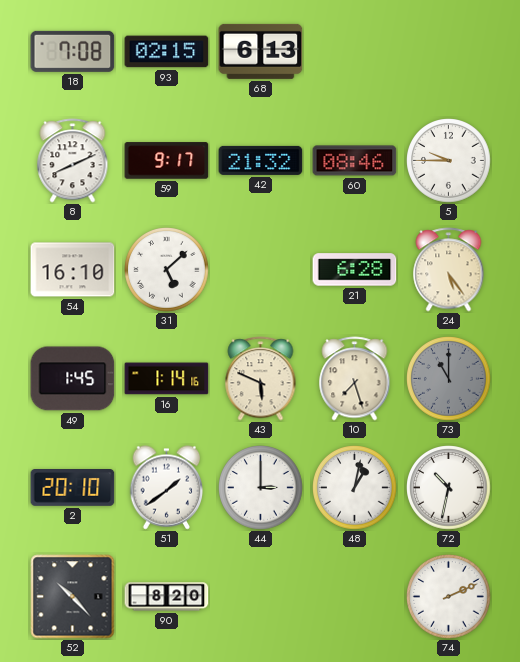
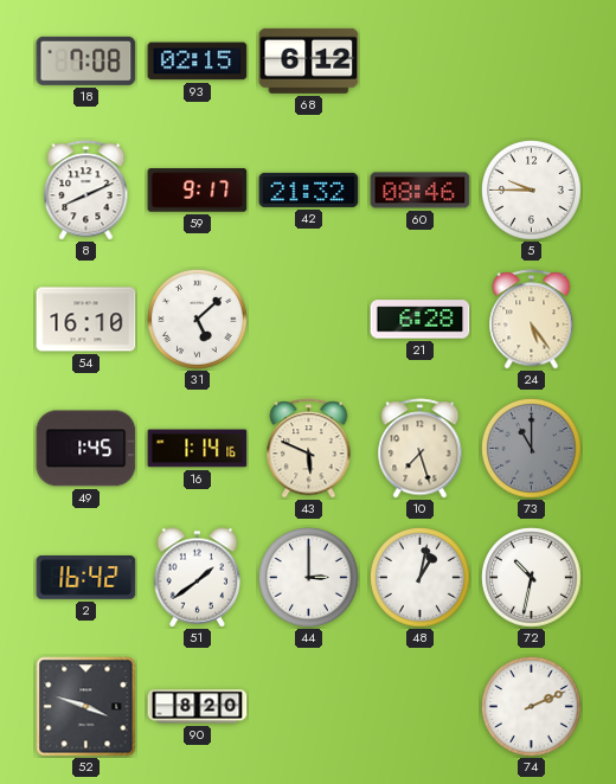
68: 6:13 -> 6:12
2: 20:10 -> 16:42
52: 10:23 -> 3:48
